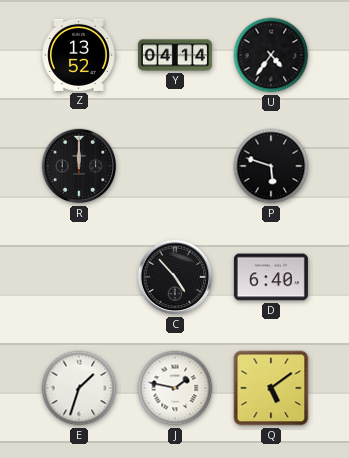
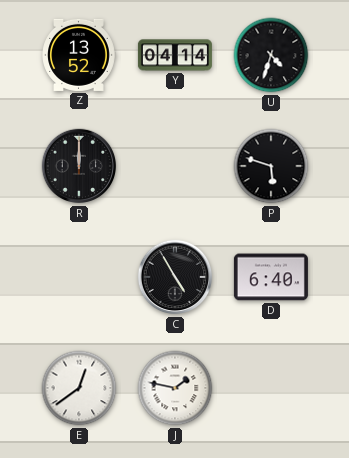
U: 4:36 -> 4:33
C: 4:53 -> 4:55
E: 1:33 -> 12:39
Q: 5:09 -> none
